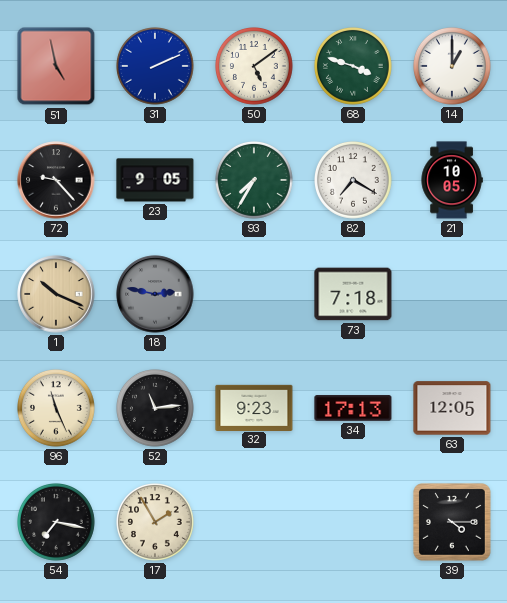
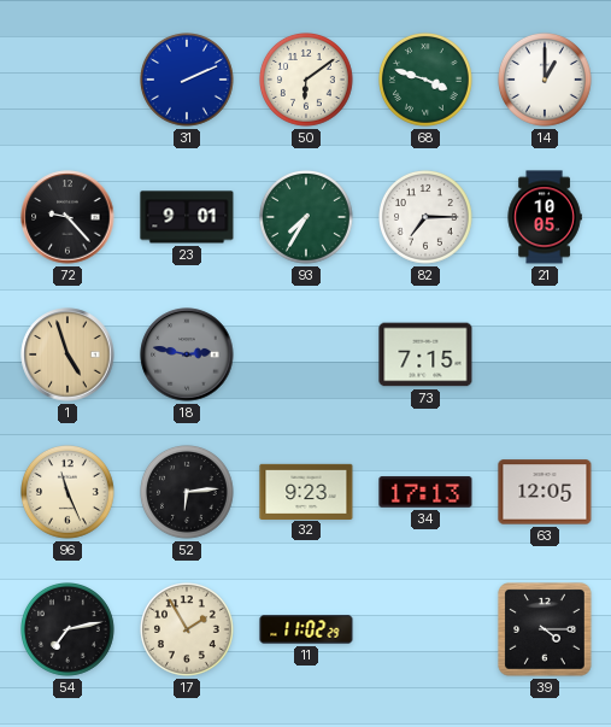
51: 4:58 -> none
50: 5:09 -> 6:09
23: 9:05 -> 9:01
82: 7:20 -> 7:15
1: 10:19 -> 4:57
73: 7:18 -> 7:15
52: 11:14 -> 6:14
54: 7:17 -> 7:13
11: none -> 11:02
